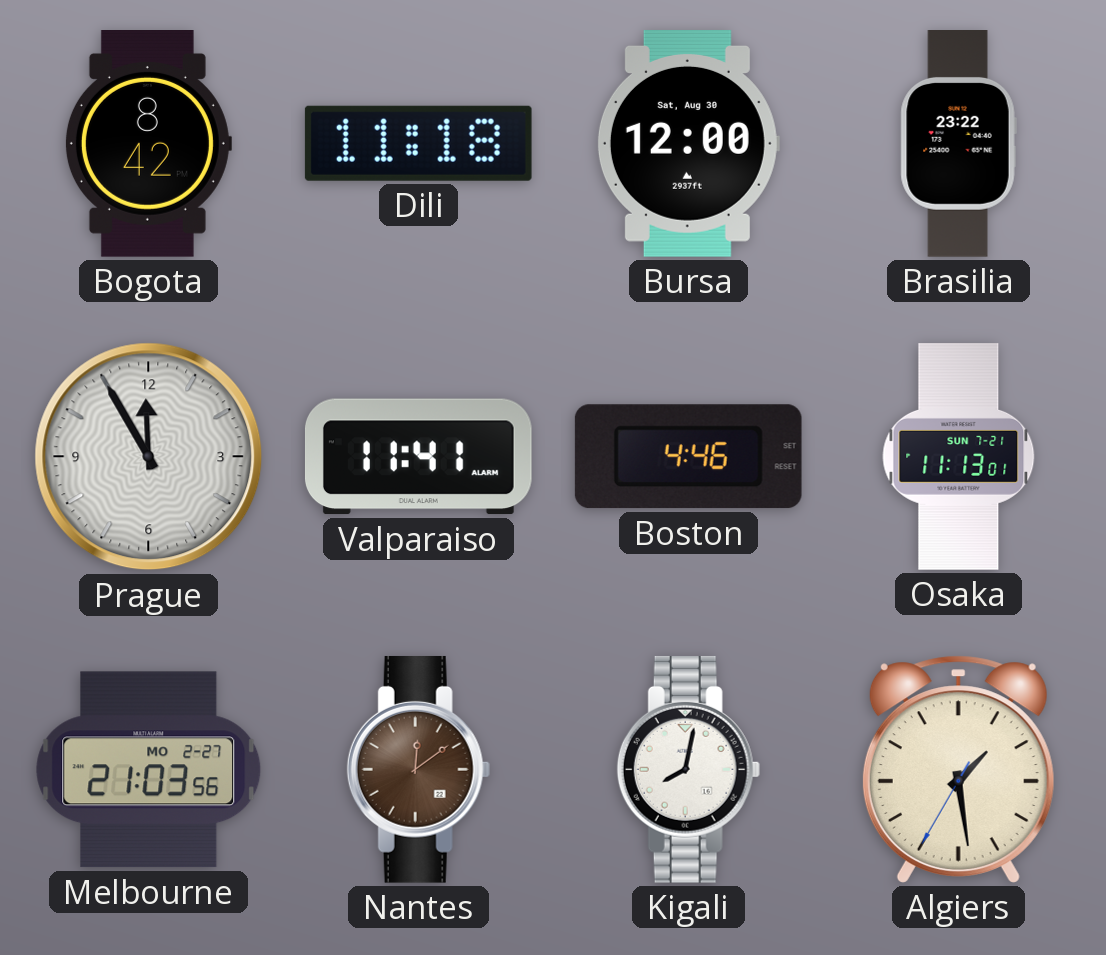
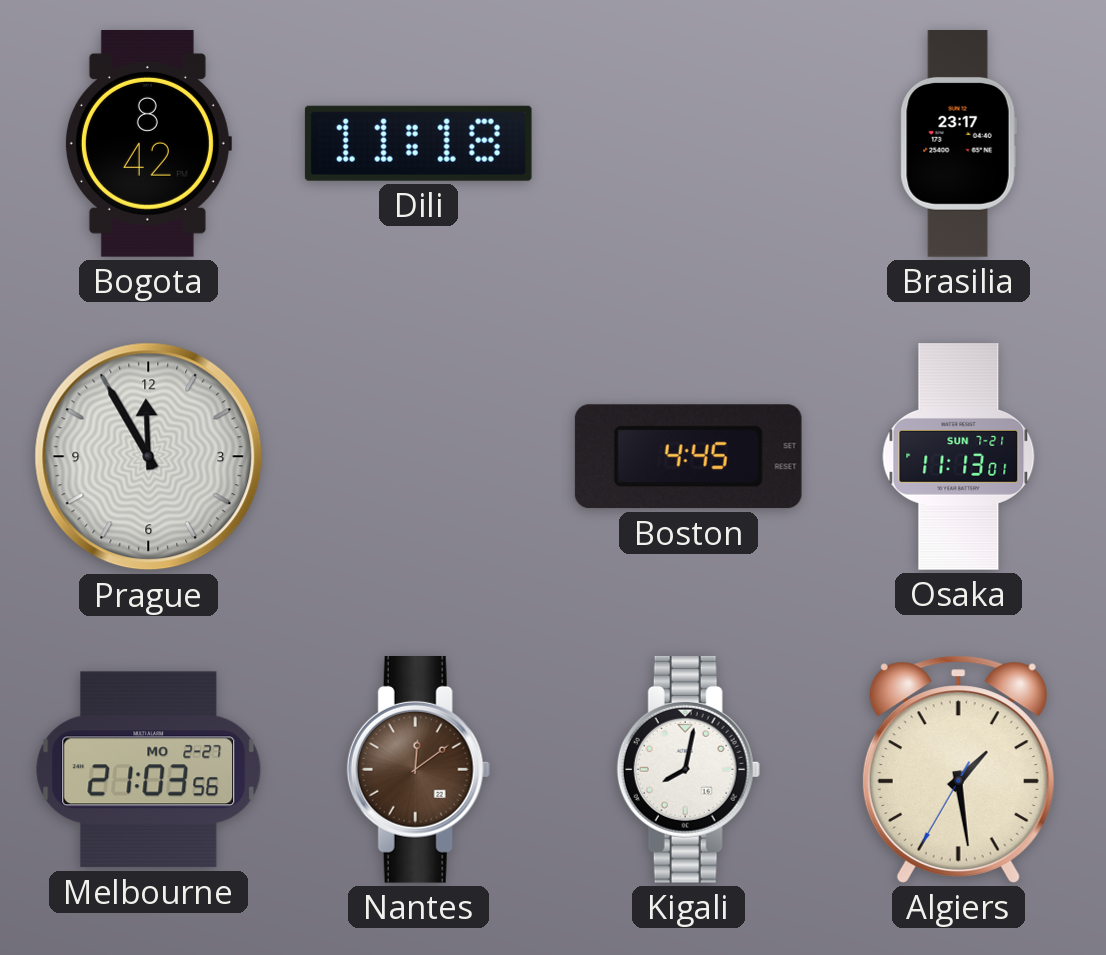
Bursa: 12:00 -> none
Brasilia: 23:22 -> 23:17
Valparaiso: 11:41 -> none
Boston: 4:46 -> 4:45
